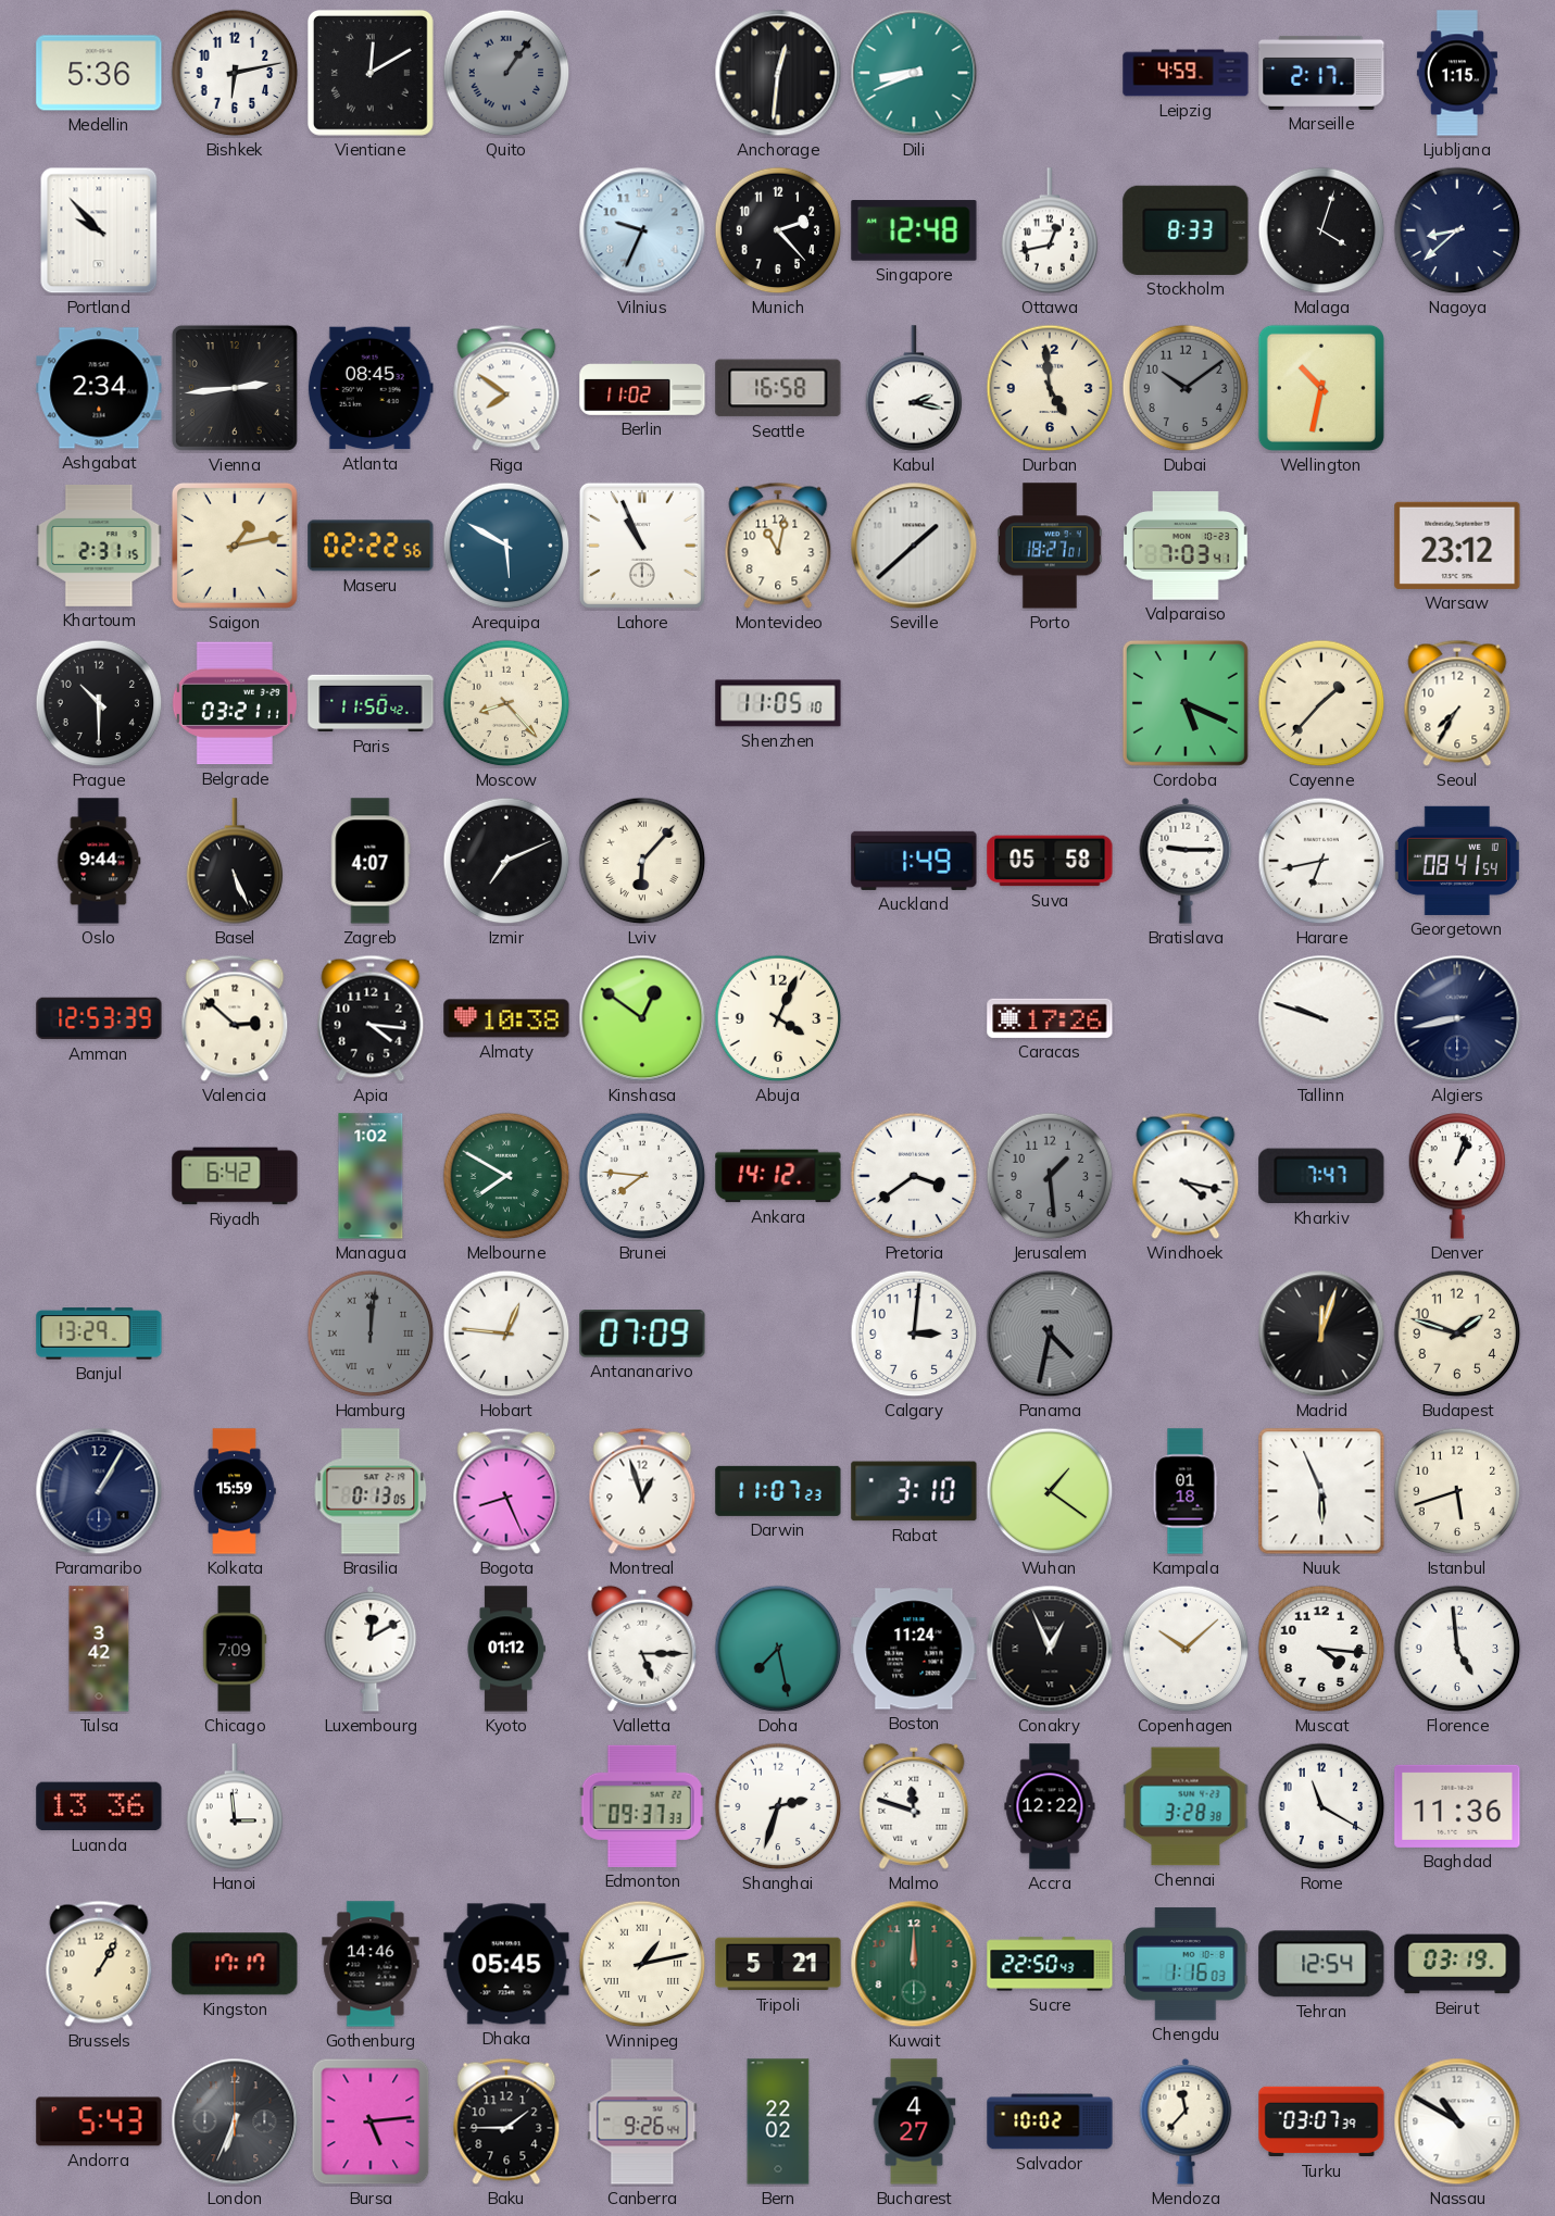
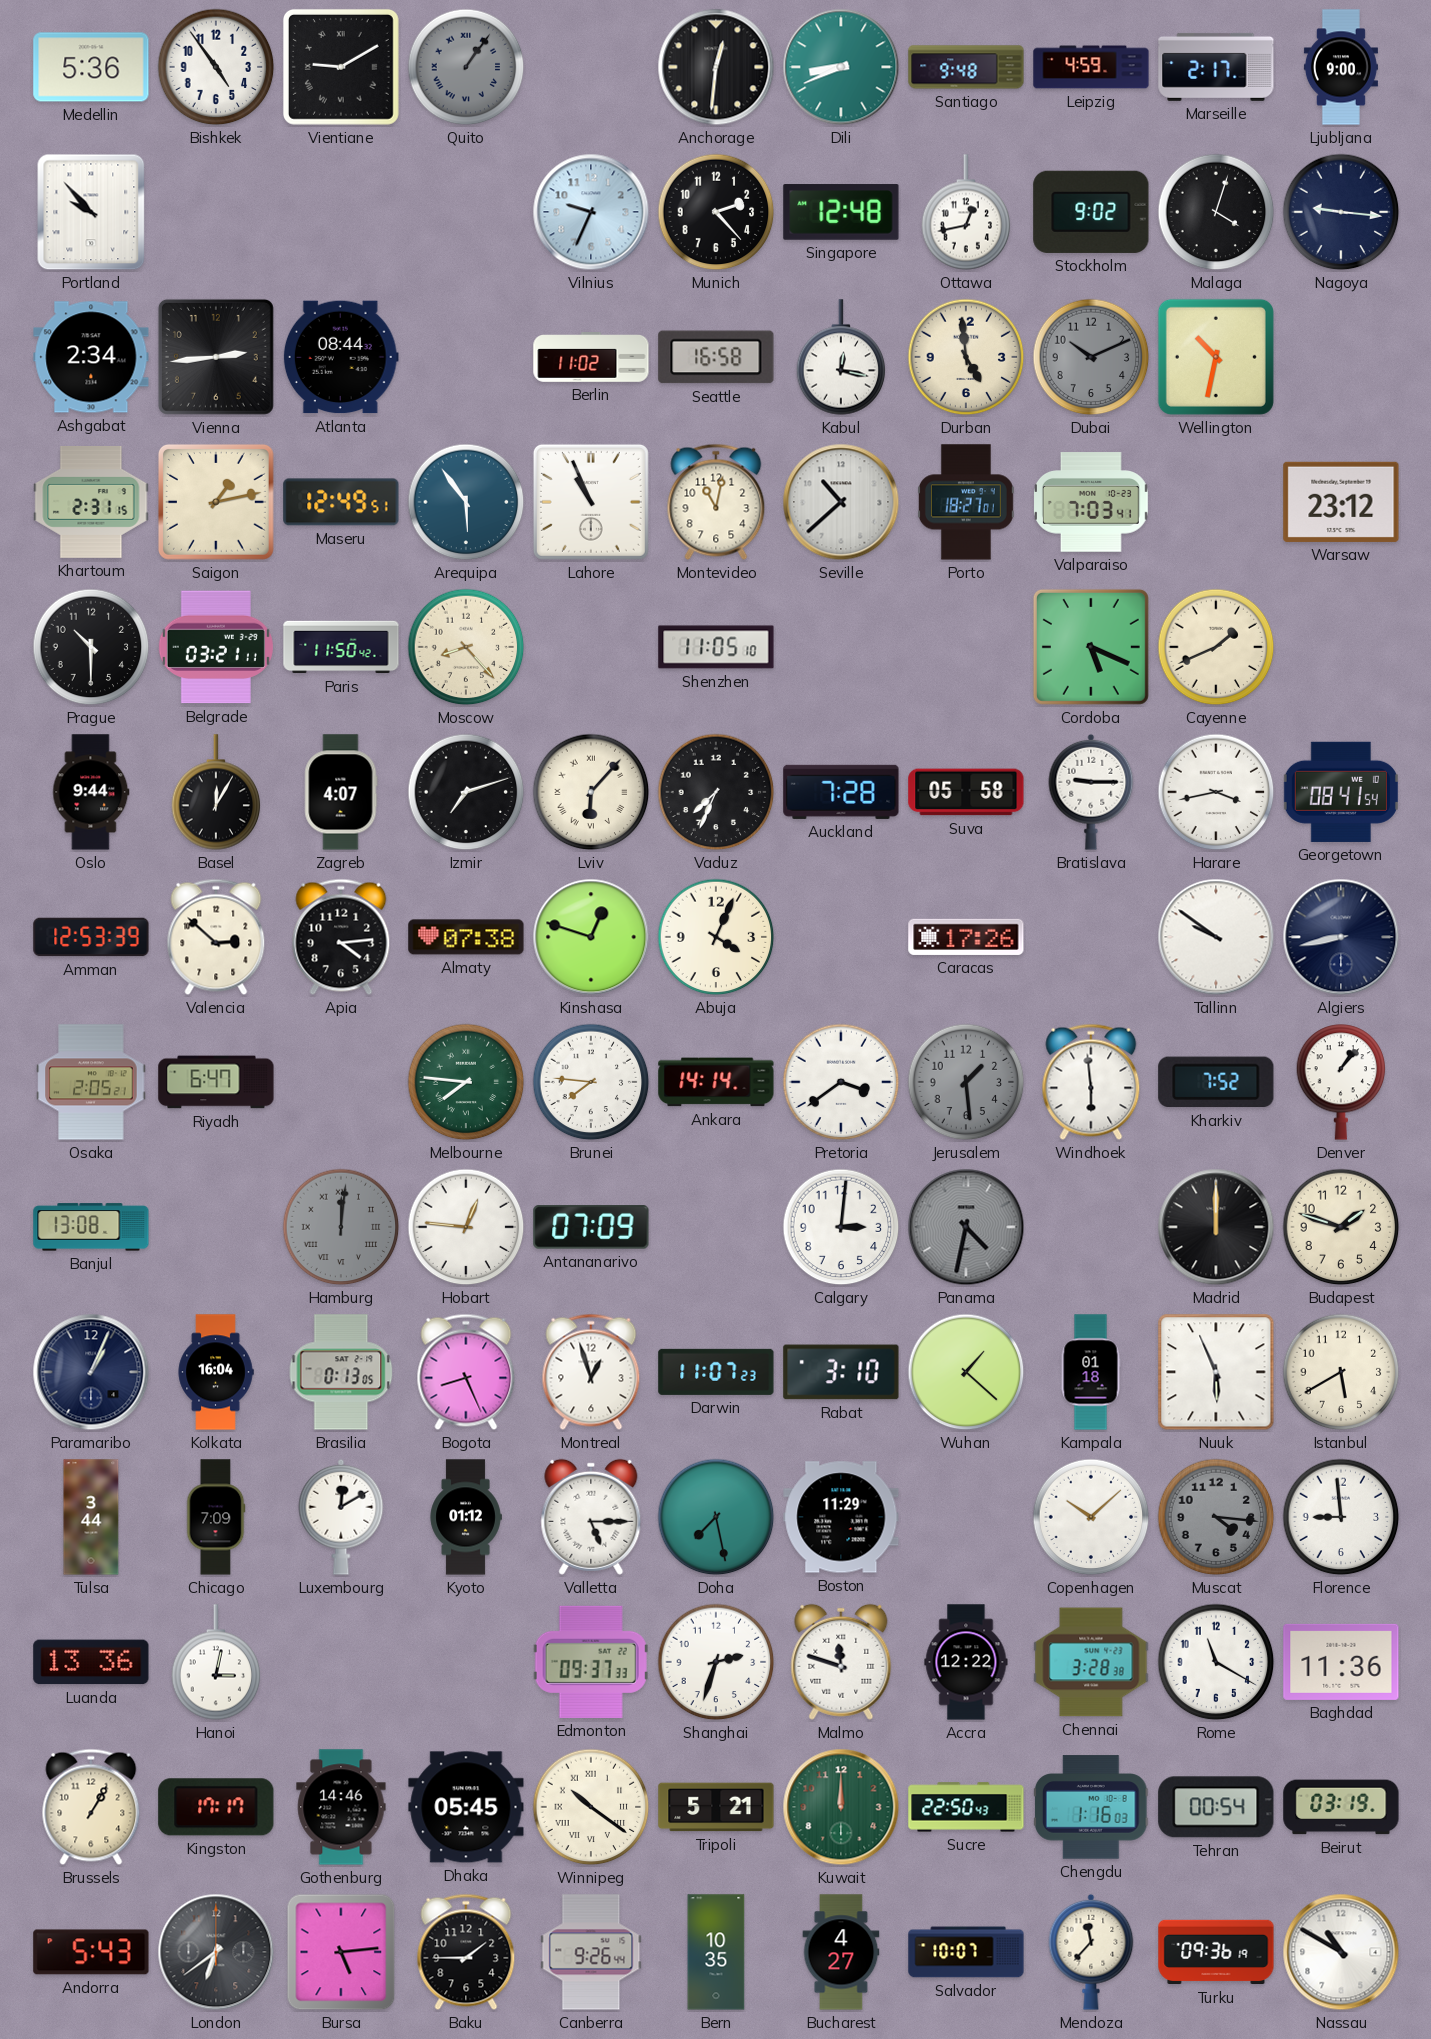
Bishkek: 6:13 -> 4:54
Vientiane: 12:10 -> 9:10
Santiago: none -> 9:48
Ljubljana: 1:15 -> 9:00
Stockholm: 8:33 -> 9:02
Nagoya: 8:38 -> 9:16
Atlanta: 08:45 -> 08:44
Riga: 7:51 -> none
Kabul: 2:17 -> 12:17
Dubai: 10:09 -> 10:11
Maseru: 02:22 -> 12:49
Arequipa: 5:50 -> 5:54
Seville: 1:38 -> 10:38
Cayenne: 1:37 -> 1:41
Seoul: 7:35 -> none
Basel: 5:26 -> 12:05
Izmir: 7:11 -> 7:12
Vaduz: none -> 7:34
Auckland: 1:49 -> 7:28
Harare: 6:43 -> 3:43
Apia: 4:16 -> 4:14
Almaty: 10:38 -> 07:38
Kinshasa: 12:51 -> 12:48
Tallinn: 9:48 -> 9:51
Osaka: none -> 2:05
Riyadh: 6:42 -> 6:47
Managua: 1:02 -> none
Melbourne: 7:50 -> 7:46
Ankara: 14:12 -> 14:14
Windhoek: 4:17 -> 5:59
Kharkiv: 7:47 -> 7:52
Denver: 1:03 -> 1:07
Banjul: 13:29 -> 13:08
Madrid: 12:03 -> 12:00
Paramaribo: 1:05 -> 1:04
Kolkata: 15:59 -> 16:04
Wuhan: 1:21 -> 1:22
Istanbul: 5:42 -> 5:40
Tulsa: 3:42 -> 3:44
Boston: 11:24 -> 11:29
Conakry: 12:56 -> none
Muscat dial: white -> grey
Florence: 4:59 -> 8:59
Hanoi: 2:59 -> 3:02
Winnipeg: 1:13 -> 10:21
Tehran: 12:54 -> 00:54
London: 6:34 -> 6:39
Bern: 22:02 -> 10:35
Salvador: 10:02 -> 10:07
Turku: 03:07 -> 09:36
